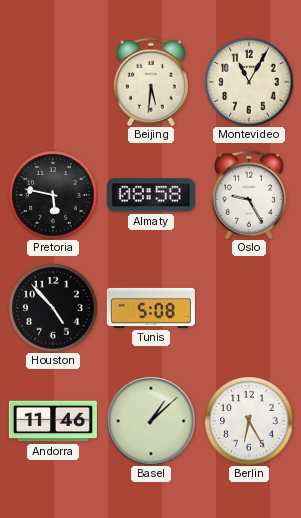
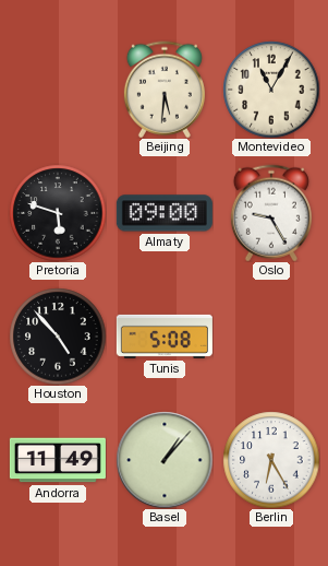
Pretoria: 5:47 -> 5:48
Almaty: 08:58 -> 09:00
Andorra: 11:46 -> 11:49
Basel: 1:08 -> 1:07
